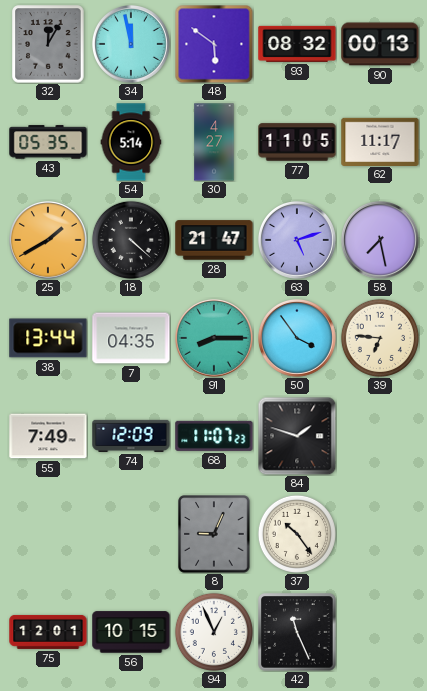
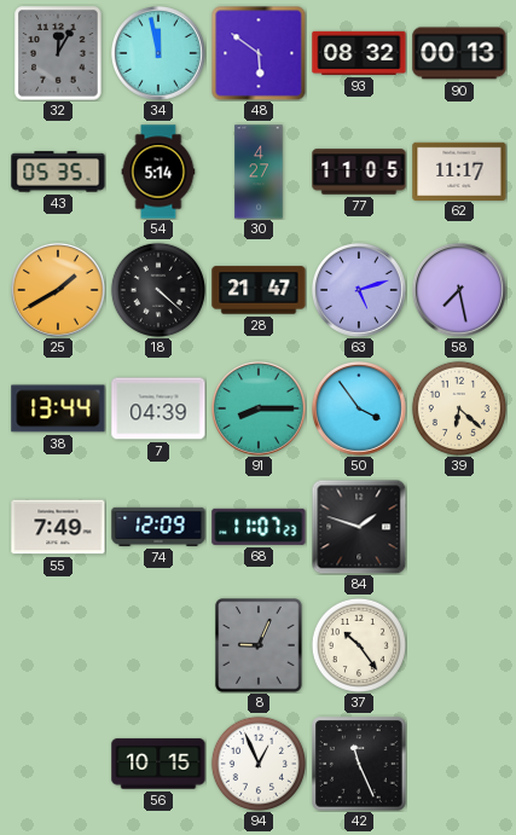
7: 04:35 -> 04:39
39: 6:46 -> 6:22
75: 12:01 -> none
